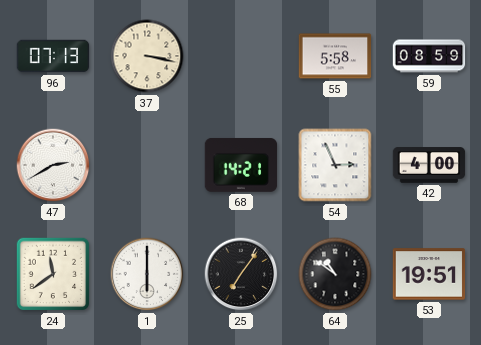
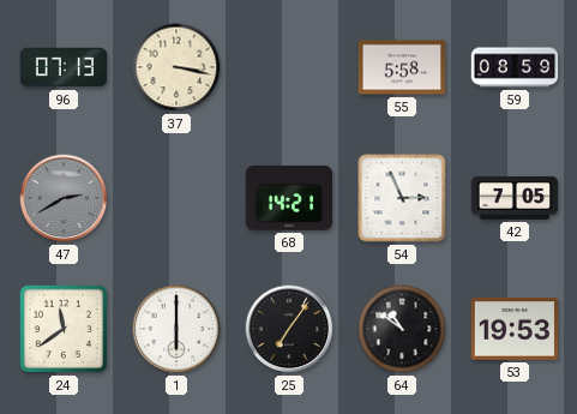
47 dial: white -> grey
42: 4:00 -> 7:05
53: 19:51 -> 19:53
